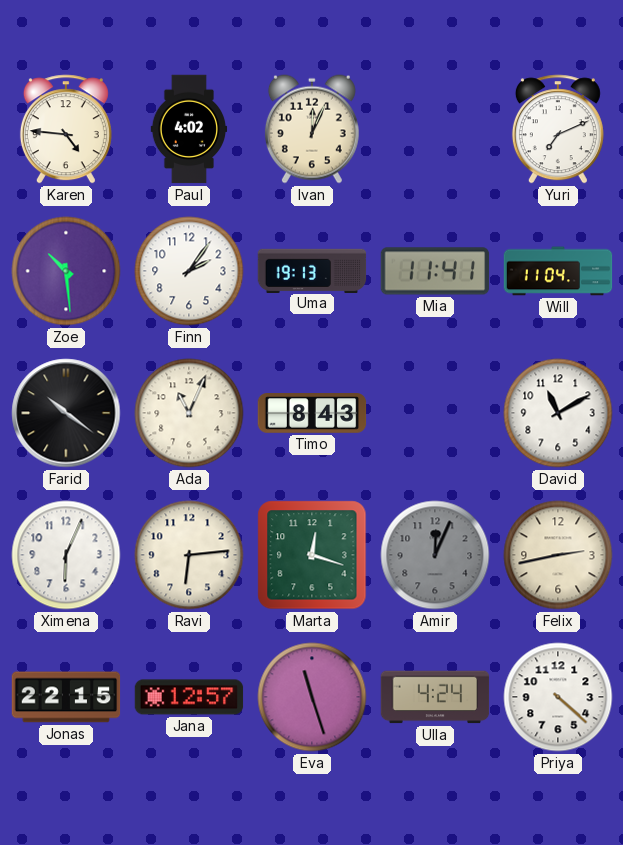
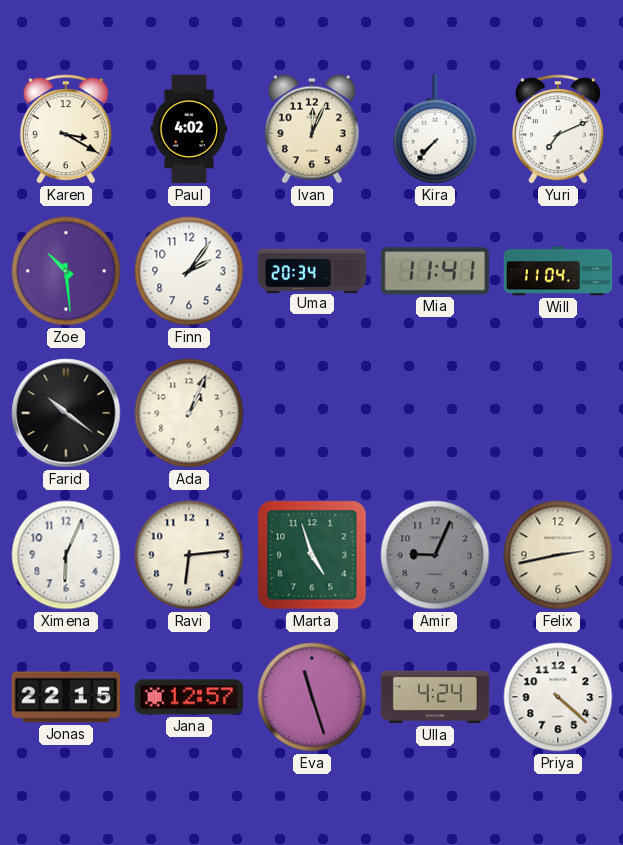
Karen: 4:46 -> 3:20
Kira: none -> 7:37
Uma: 19:13 -> 20:34
Ada: 11:04 -> 1:04
Timo: 8:43 -> none
David: 11:10 -> none
Marta: 12:18 -> 4:57
Amir: 12:04 -> 9:04
